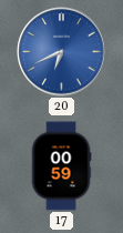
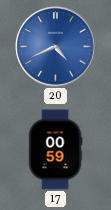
20: 6:41 -> 4:41
